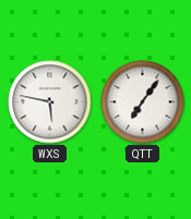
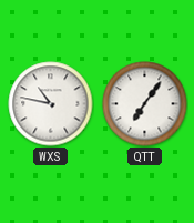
WXS: 5:47 -> 10:47
